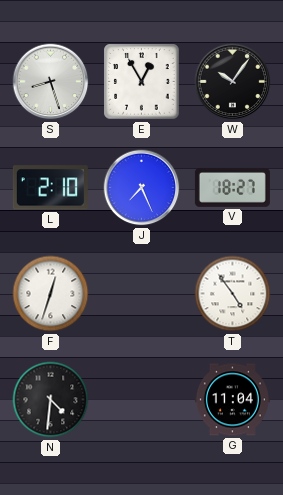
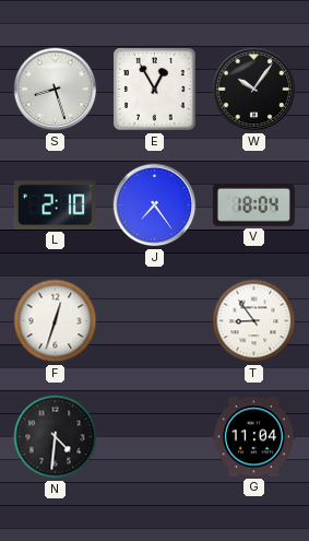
J: 7:26 -> 7:24
V: 18:27 -> 18:04
T: 4:54 -> 8:54
